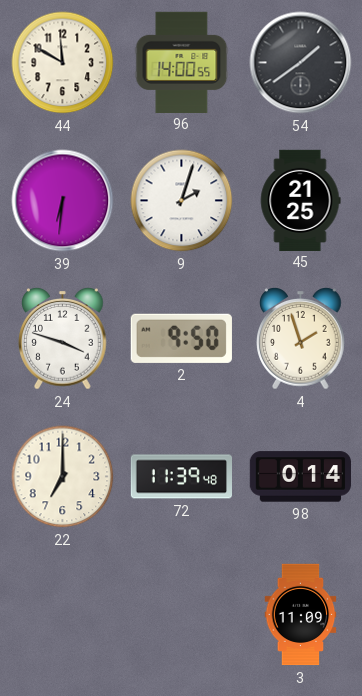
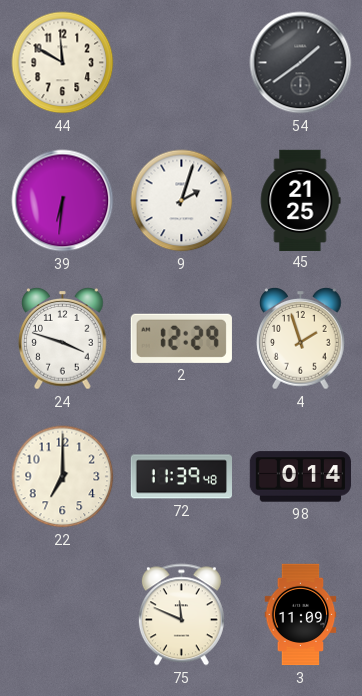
96: 14:00 -> none
2: 9:50 -> 12:29
75: none -> 11:49
